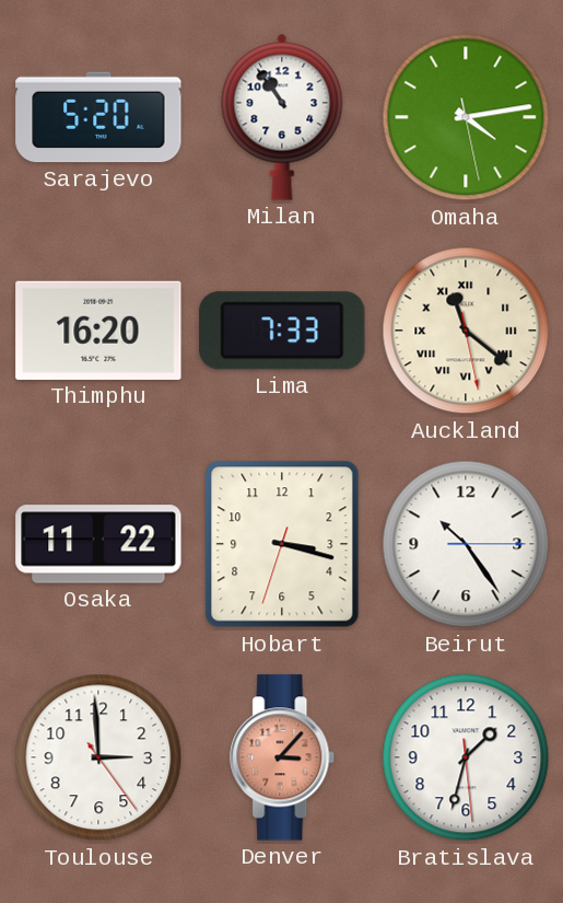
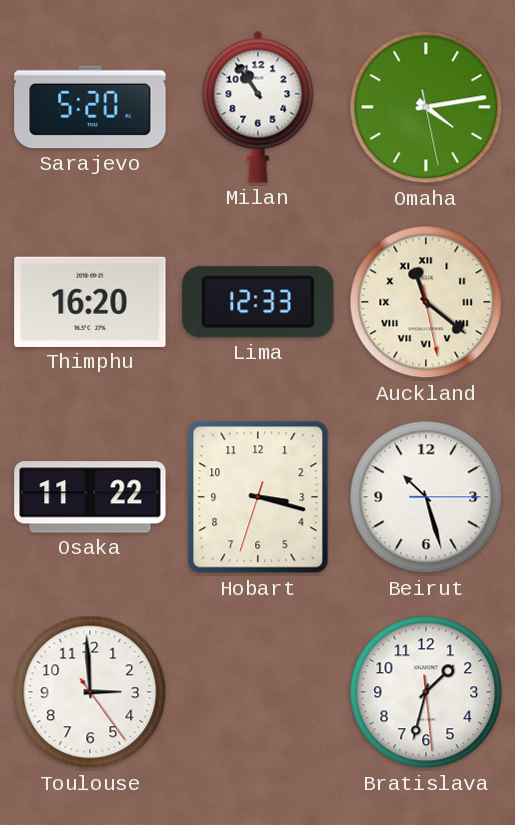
Lima: 7:33 -> 12:33
Beirut: 10:24 -> 10:27
Denver: 3:07 -> none
